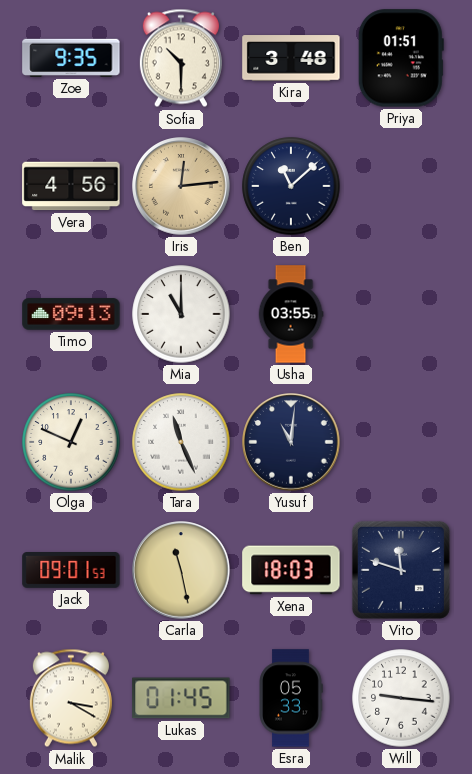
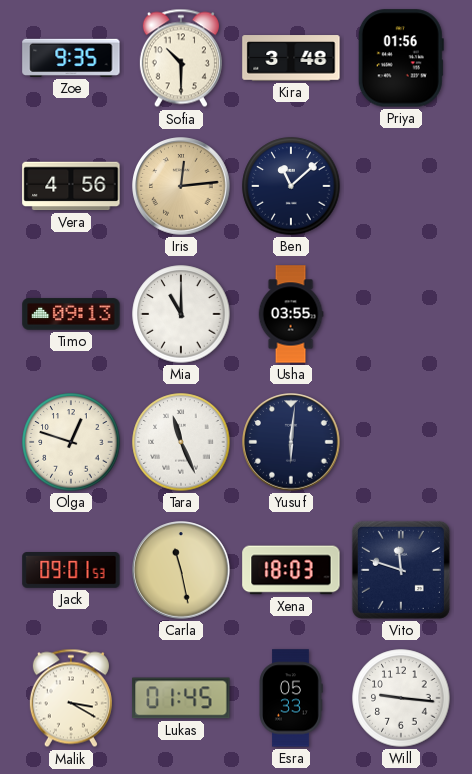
Priya: 01:51 -> 01:56
Olga: 12:49 -> 12:48
Yusuf: 11:01 -> 6:01
